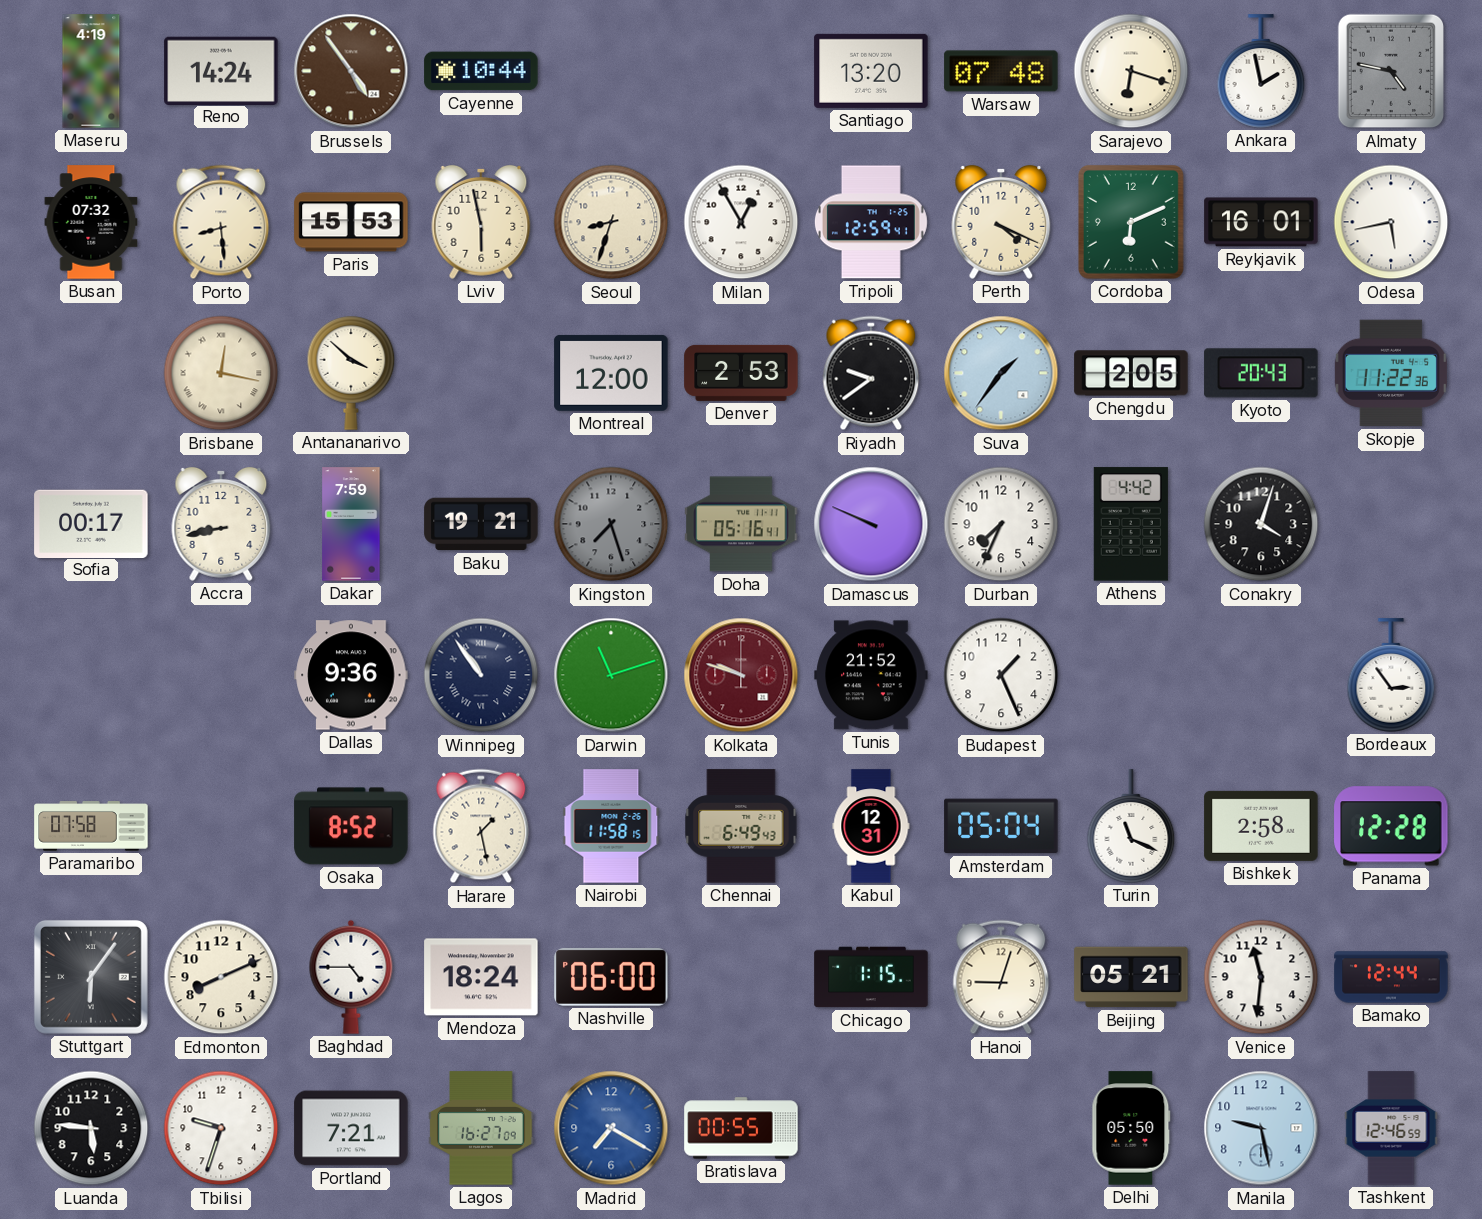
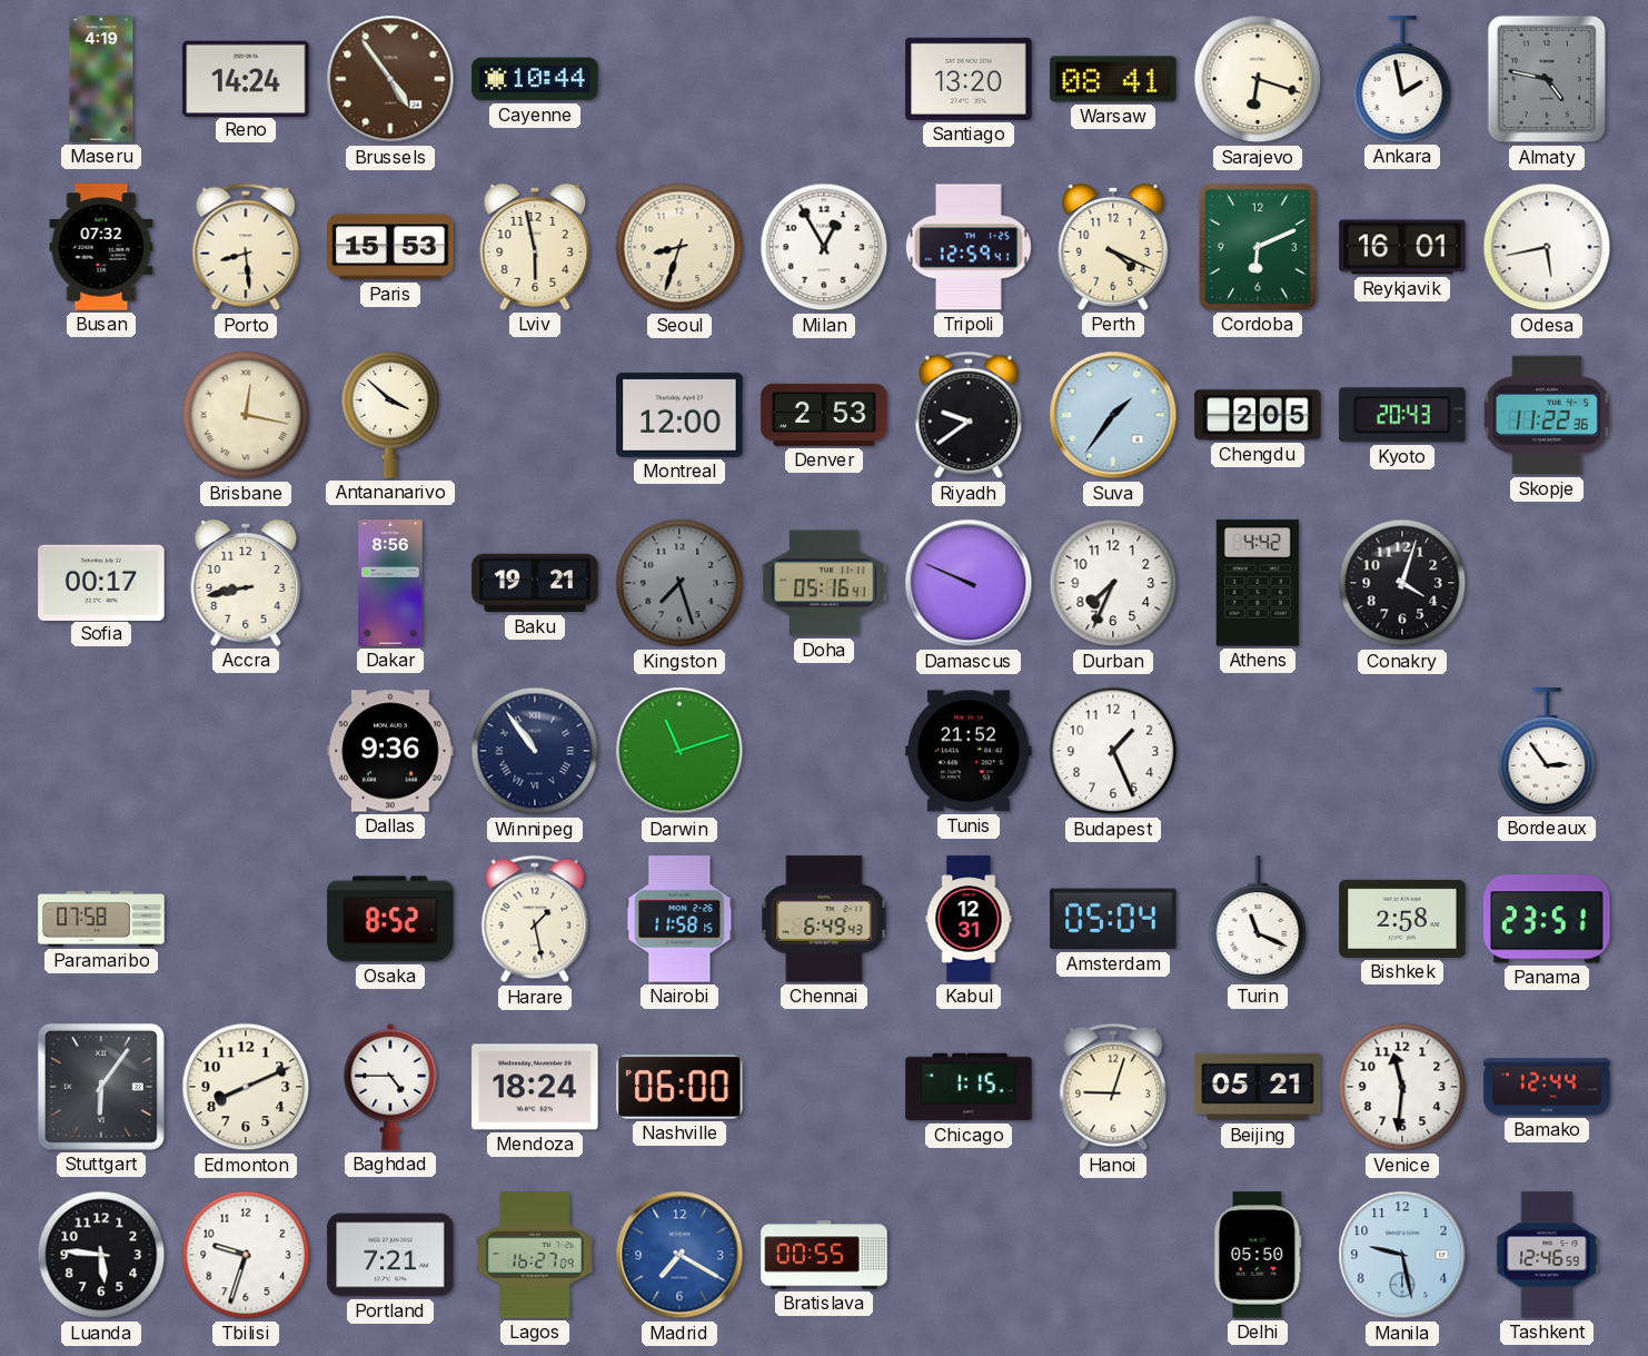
Warsaw: 07:48 -> 08:41
Dakar: 7:59 -> 8:56
Kolkata: 9:48 -> none
Panama: 12:28 -> 23:51
